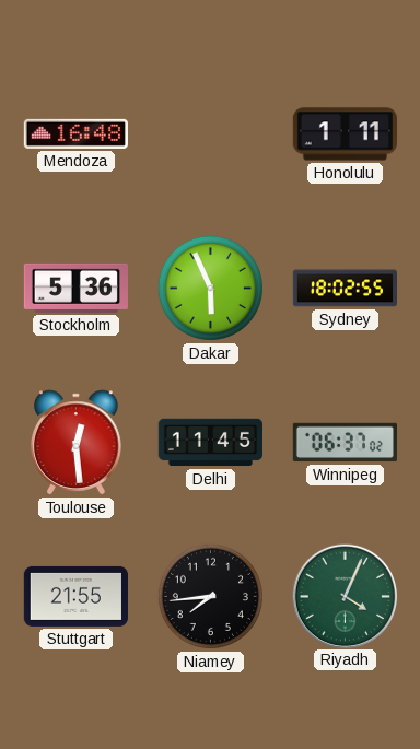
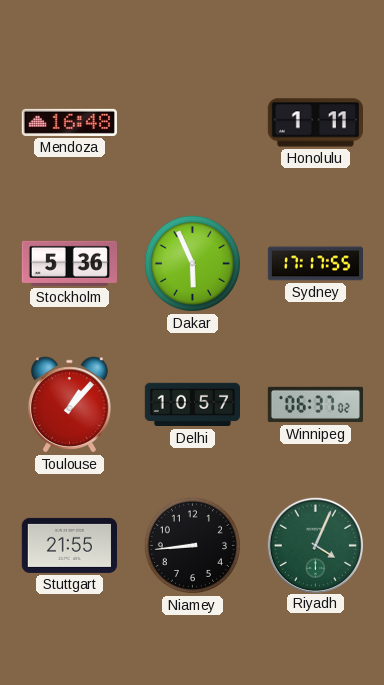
Sydney: 18:02 -> 17:17
Toulouse: 12:29 -> 1:07
Delhi: 11:45 -> 10:57
Niamey: 7:44 -> 8:44
